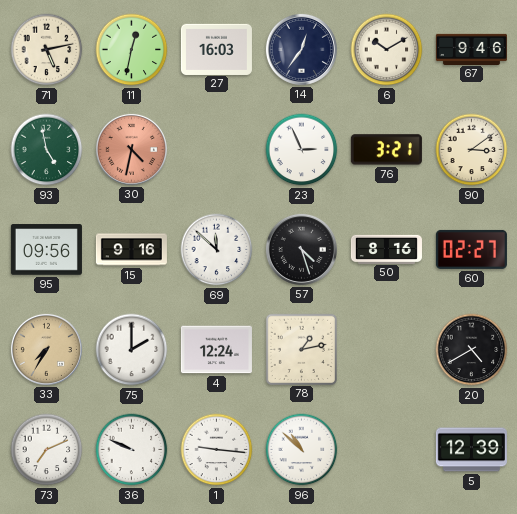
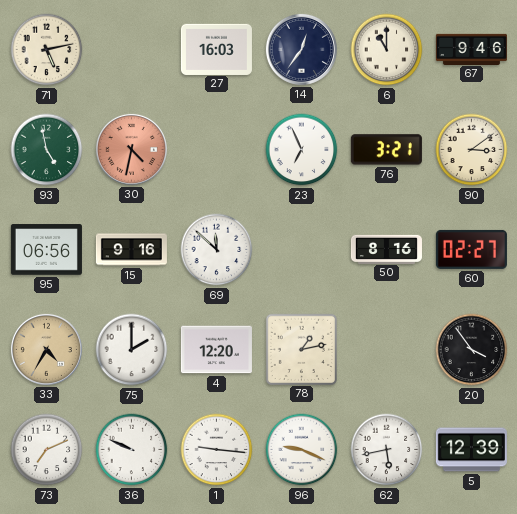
11: 12:32 -> none
6: 10:10 -> 11:00
23: 2:56 -> 6:56
95: 09:56 -> 06:56
57: 4:27 -> none
33: 7:35 -> 4:35
4: 12:24 -> 12:20
20: 4:40 -> 3:54
96: 10:52 -> 9:19
62: none -> 5:43
